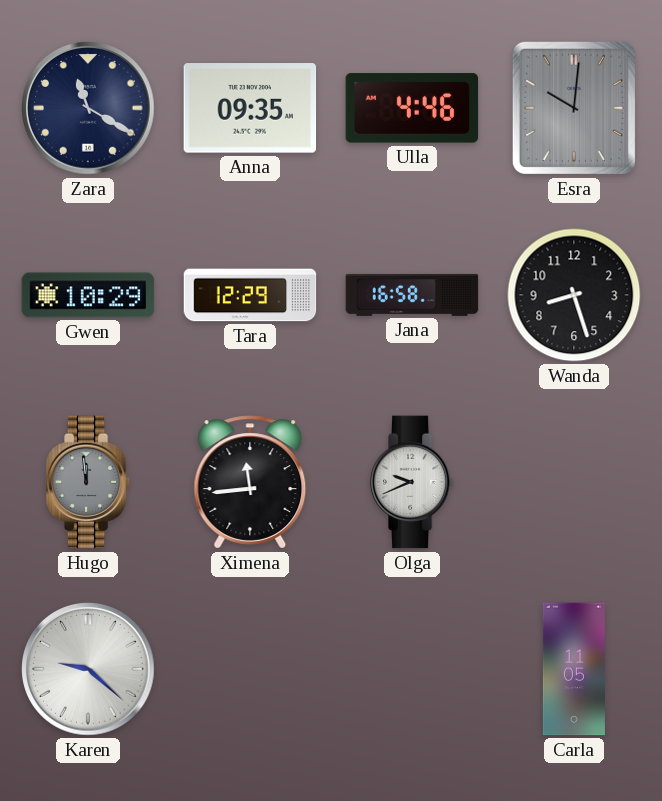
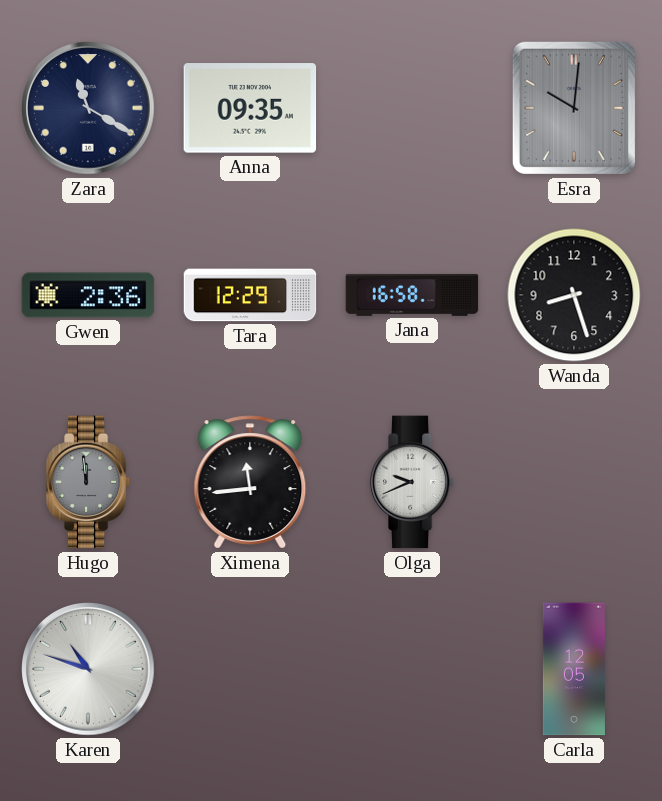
Ulla: 4:46 -> none
Gwen: 10:29 -> 2:36
Karen: 9:22 -> 10:48
Carla: 11:05 -> 12:05
